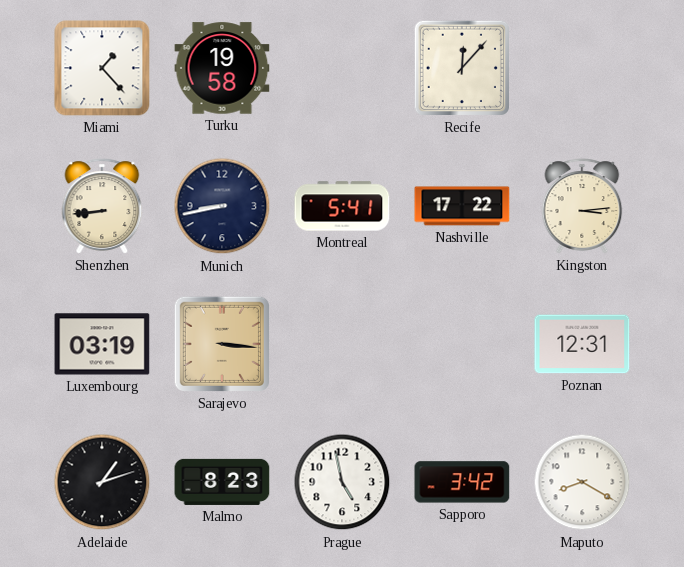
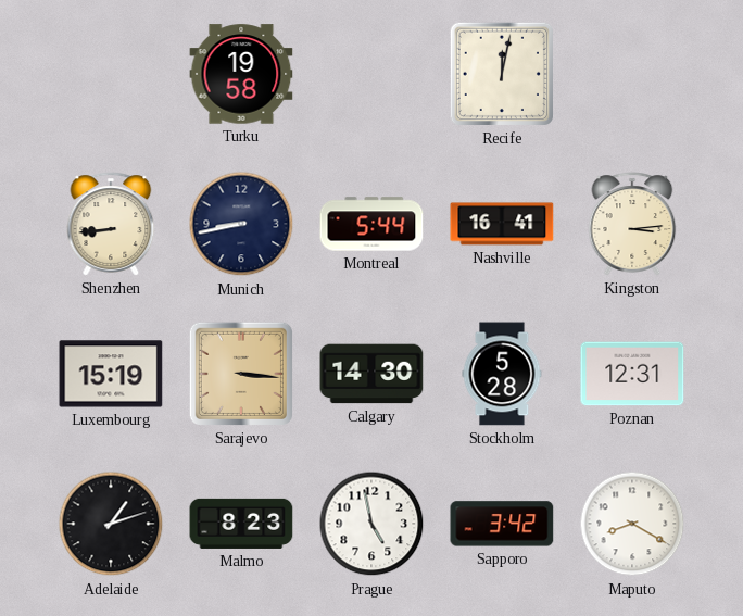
Miami: 1:23 -> none
Recife: 12:07 -> 12:02
Montreal: 5:41 -> 5:44
Nashville: 17:22 -> 16:41
Luxembourg: 03:19 -> 15:19
Calgary: none -> 14:30
Stockholm: none -> 5:28
